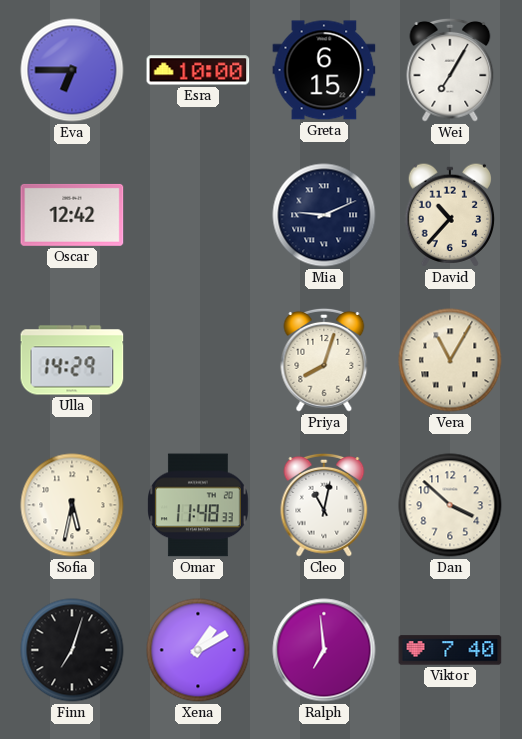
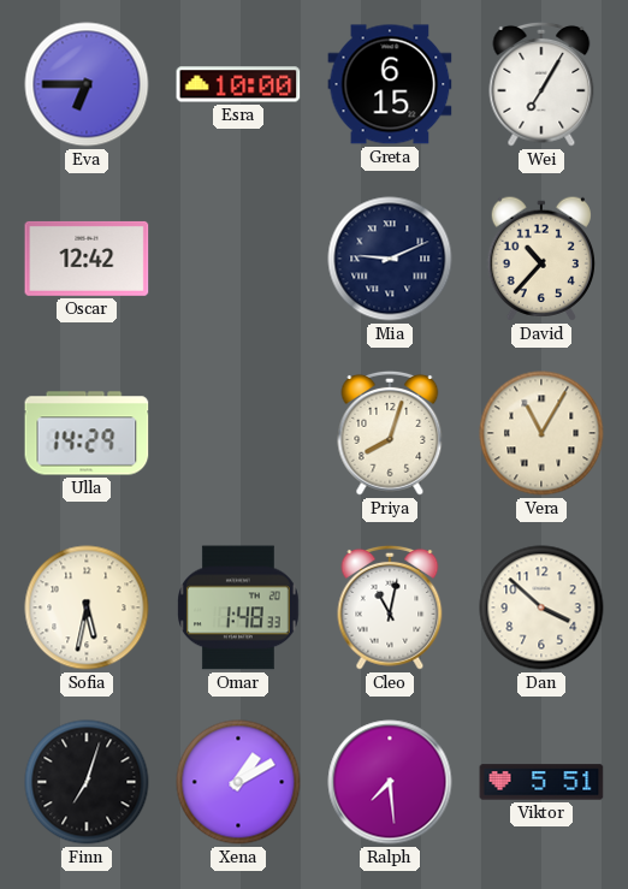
Omar: 11:48 -> 1:48
Ralph: 6:59 -> 7:29
Viktor: 7:40 -> 5:51
